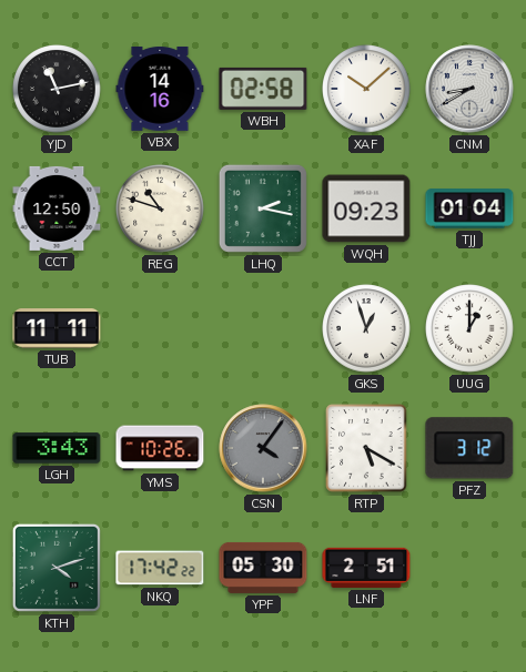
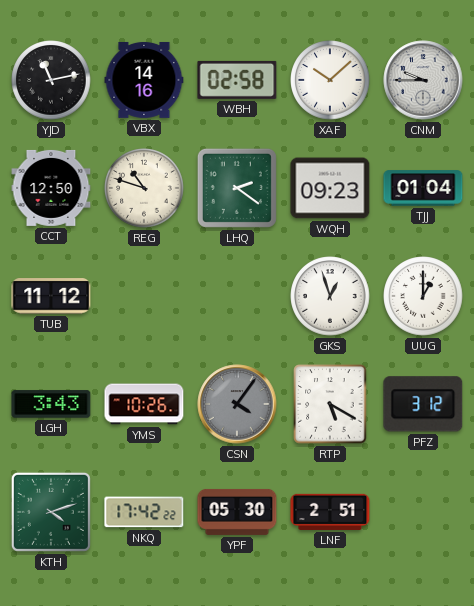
CNM: 8:40 -> 9:45
LHQ: 2:17 -> 2:21
TUB: 11:11 -> 11:12
